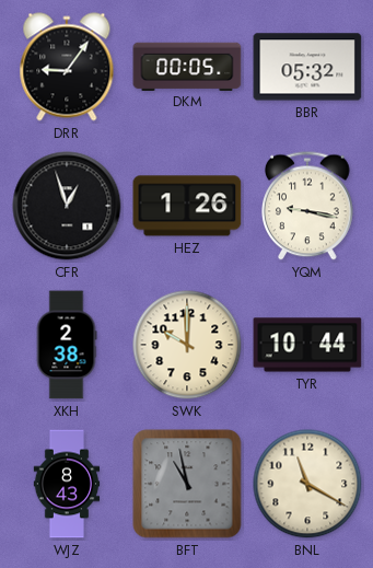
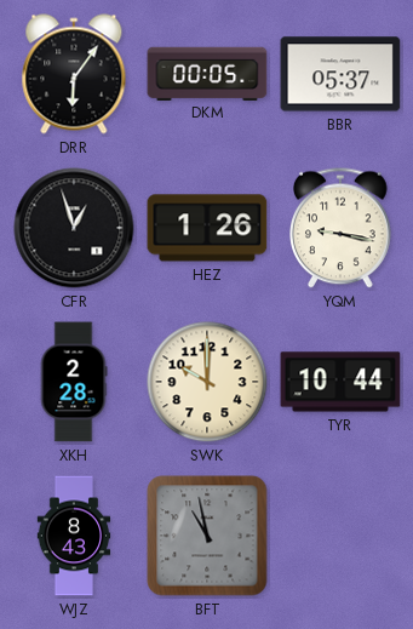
DRR: 9:06 -> 6:06
BBR: 05:32 -> 05:37
XKH: 2:38 -> 2:28
BNL: 11:20 -> none
